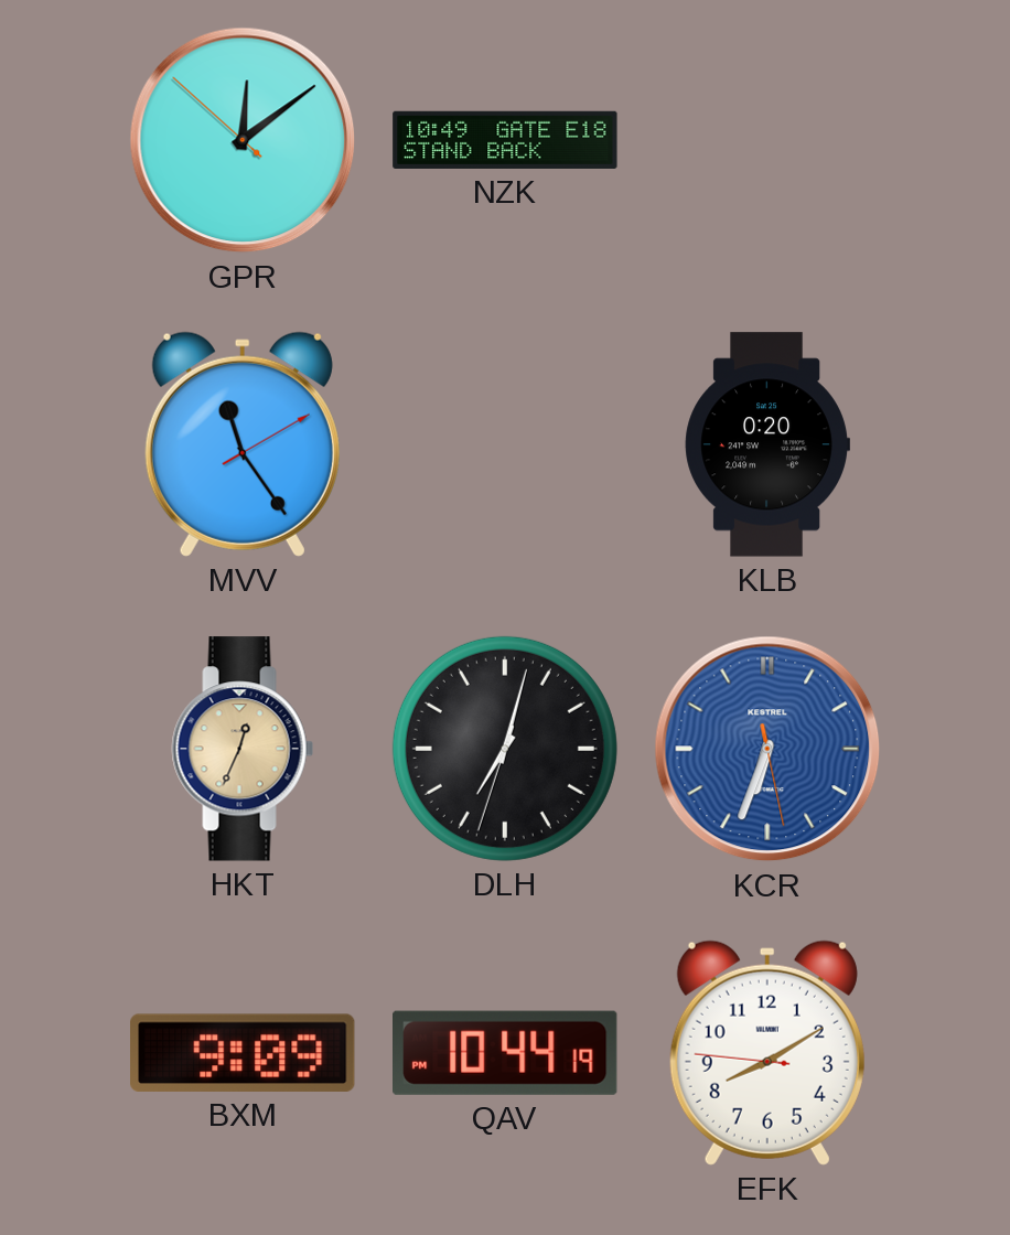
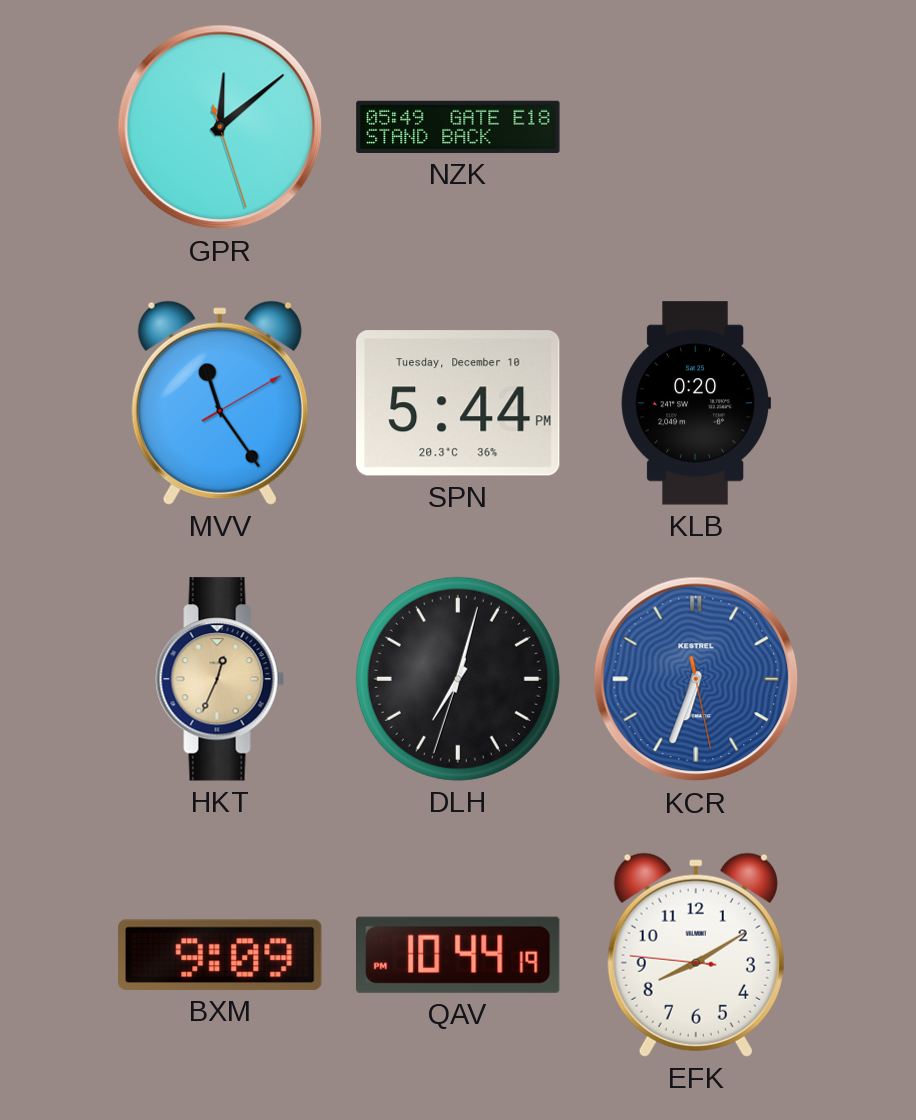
GPR: 12:08:52 -> 12:08:27
NZK: 10:49 -> 05:49
SPN: none -> 5:44
